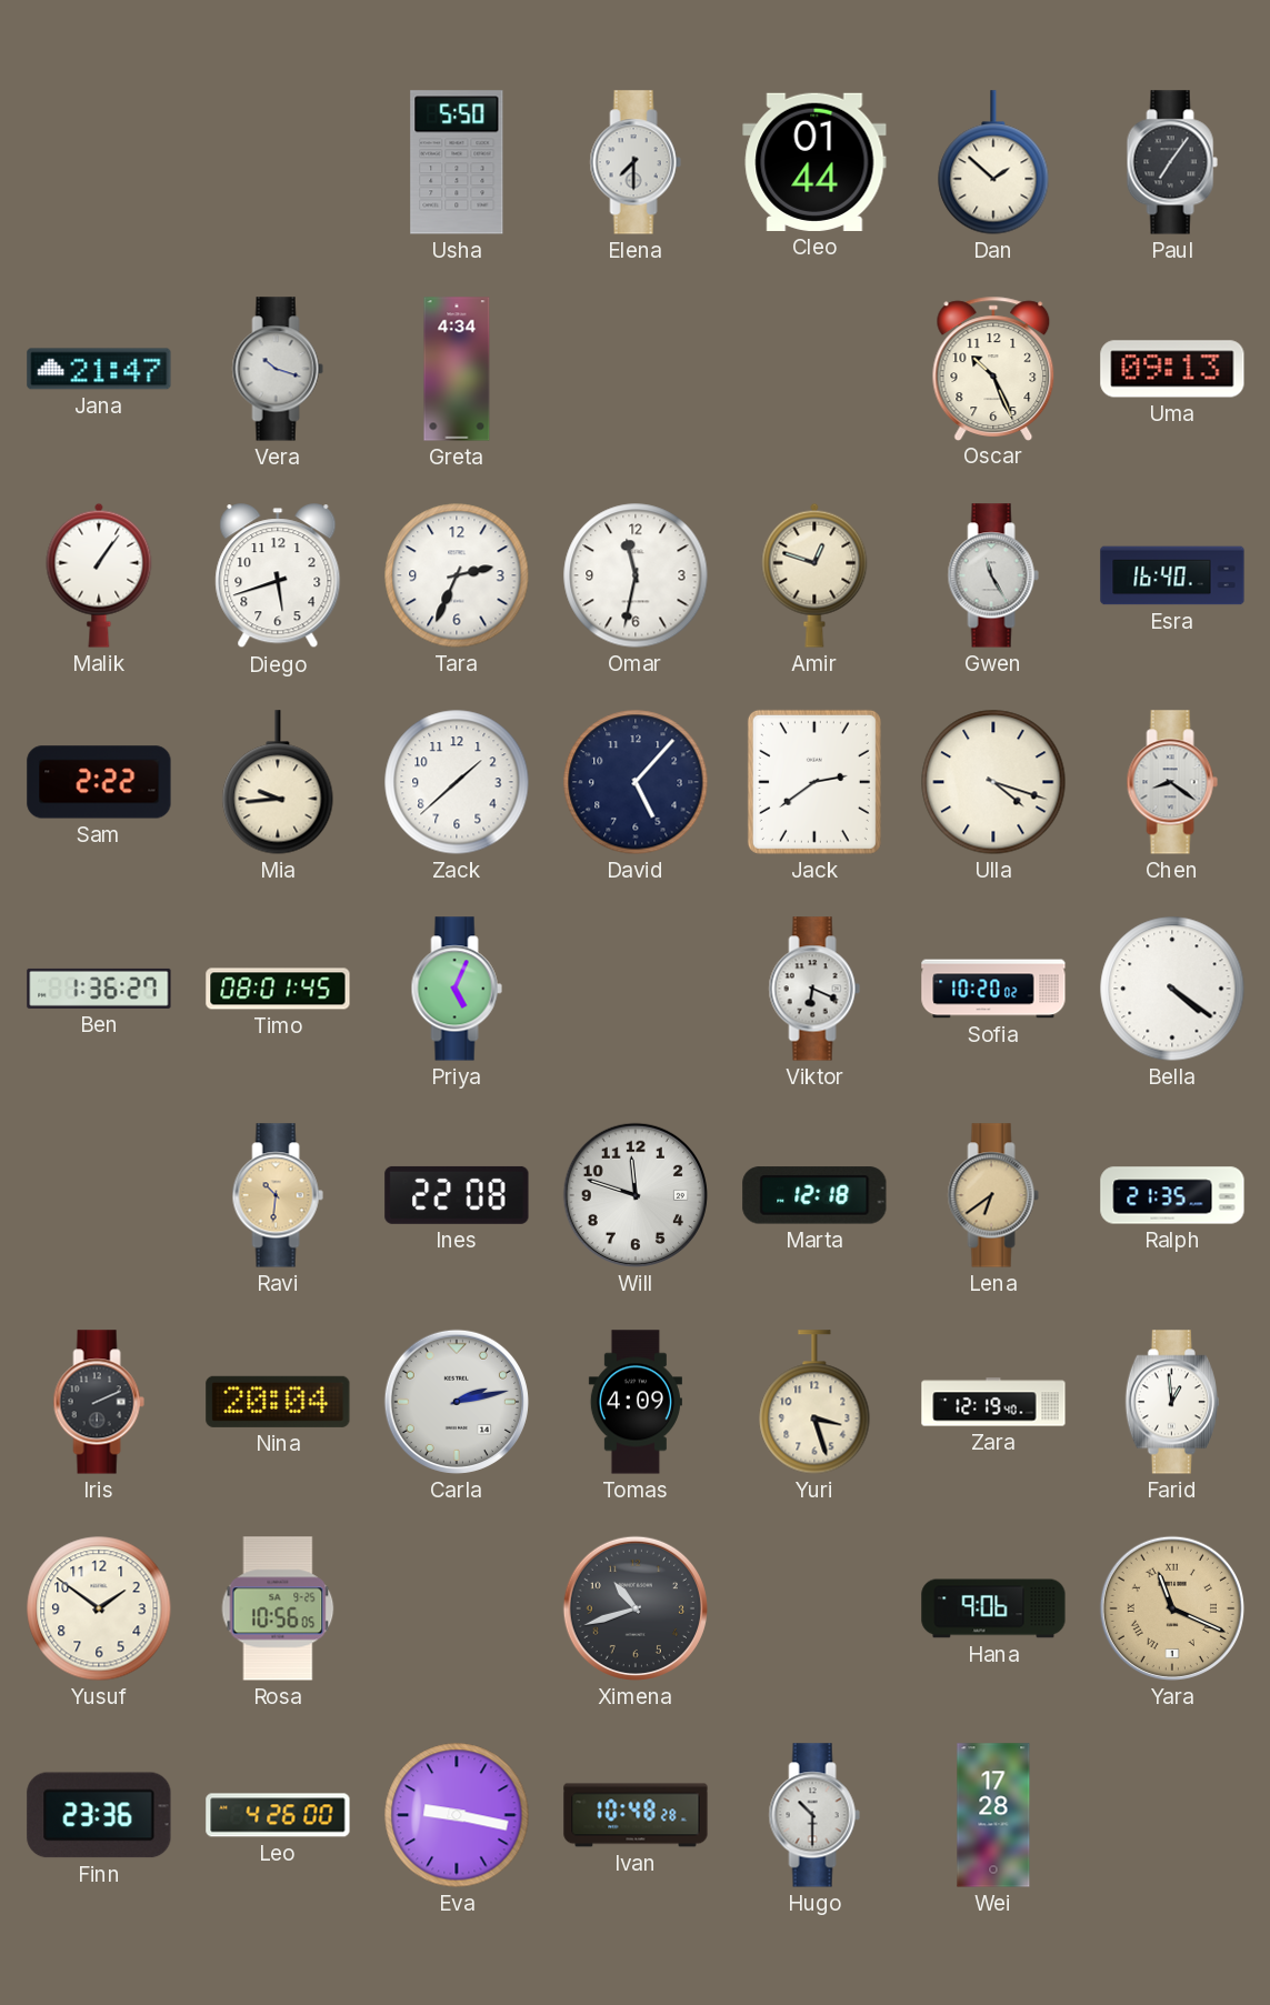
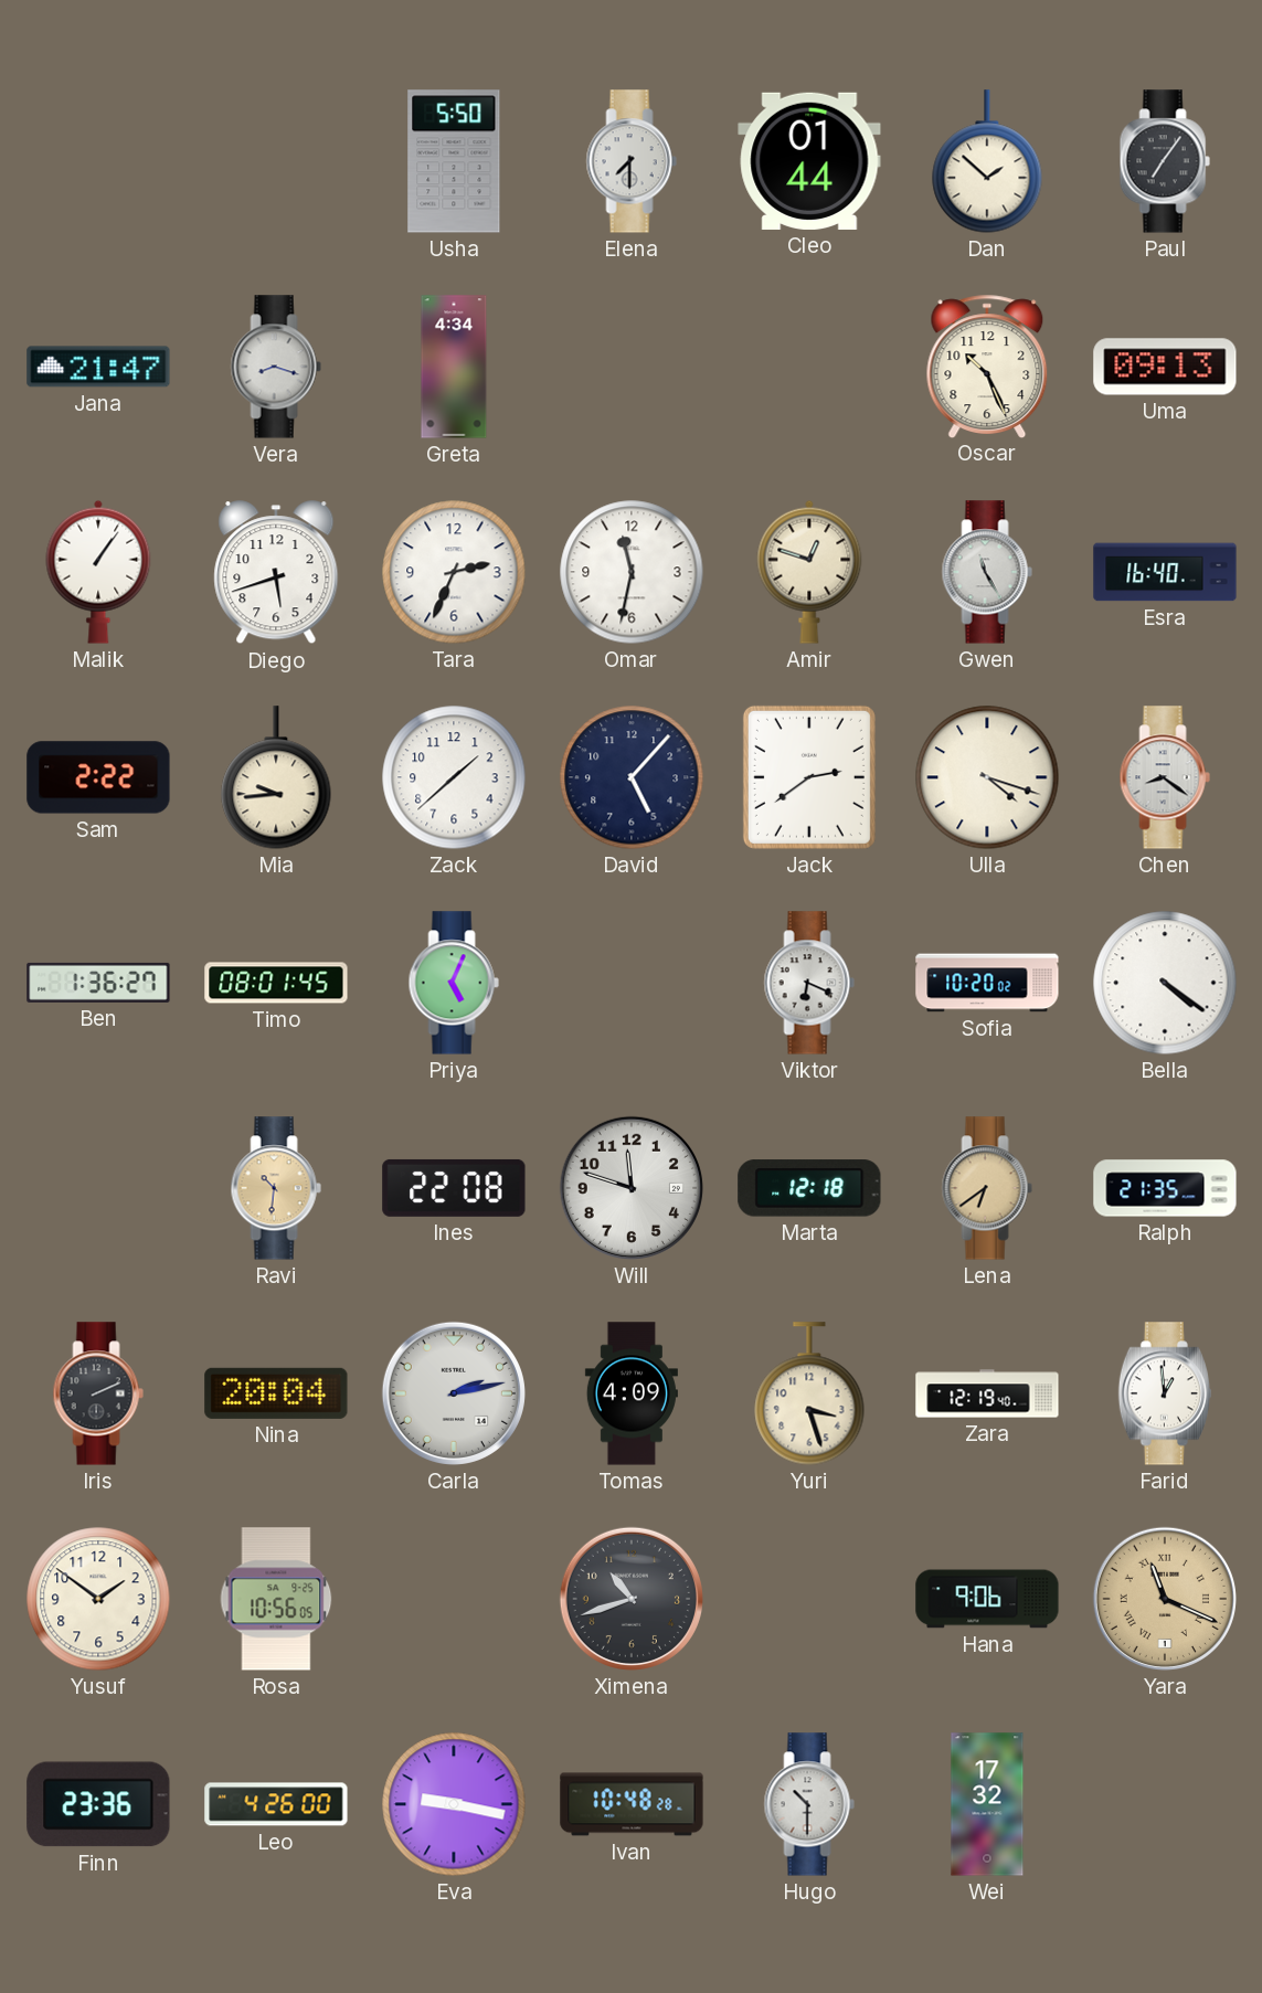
Vera: 10:18 -> 8:18
Wei: 17:28 -> 17:32
